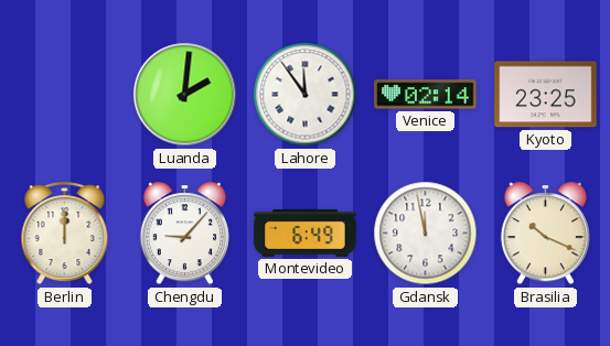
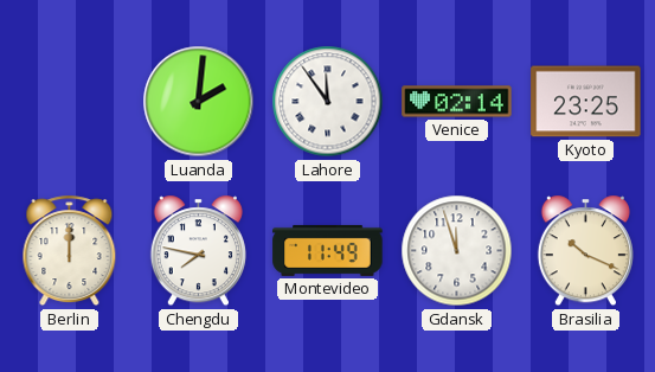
Chengdu: 9:07 -> 7:47
Montevideo: 6:49 -> 11:49
Gdansk: 11:58 -> 11:57
